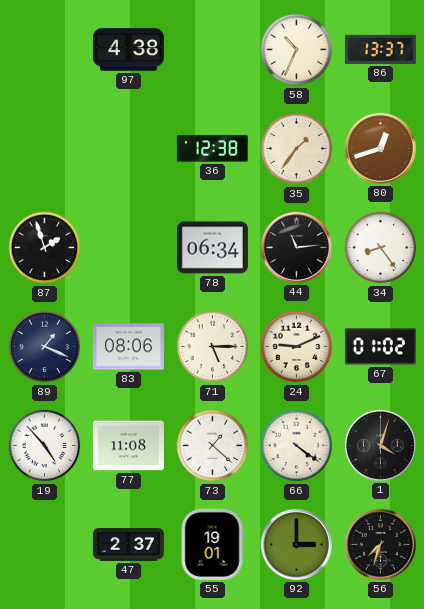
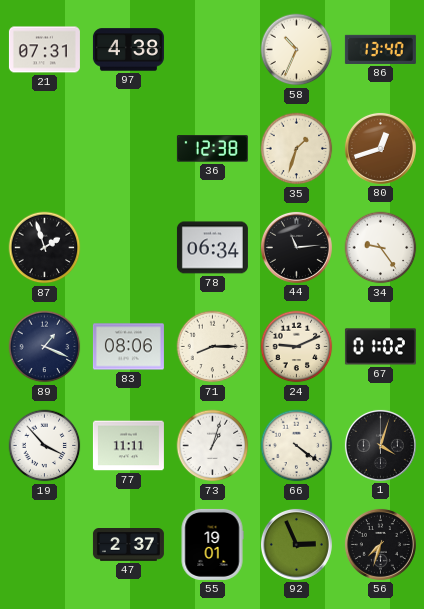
21: none -> 07:31
86: 13:37 -> 13:40
35: 1:36 -> 1:33
34: 8:24 -> 9:24
71: 5:15 -> 8:15
19: 4:53 -> 3:53
77: 11:08 -> 11:11
73: 1:22 -> 1:03
92: 3:00 -> 2:56
